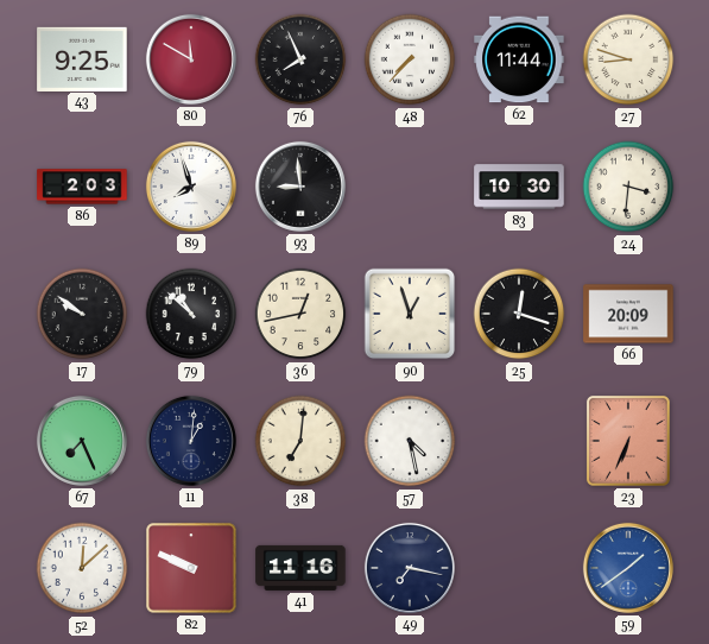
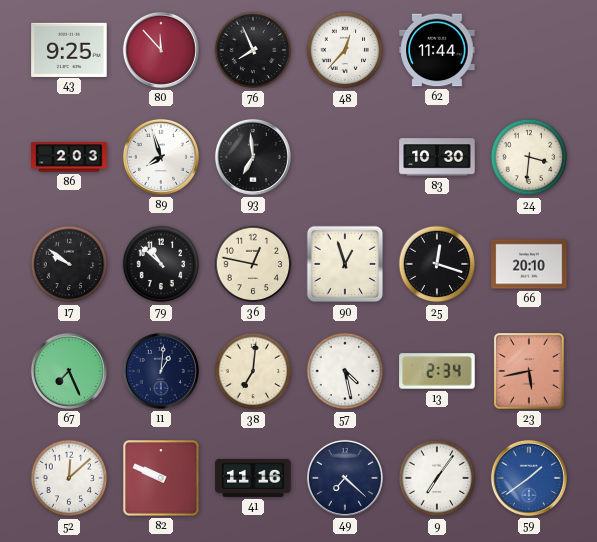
80: 11:50 -> 11:53
48: 7:37 -> 12:37
27: 8:48 -> none
93: 8:59 -> 6:59
36: 12:43 -> 12:47
66: 20:09 -> 20:10
13: none -> 2:34
23: 6:34 -> 5:43
49: 7:17 -> 7:22
9: none -> 7:06
